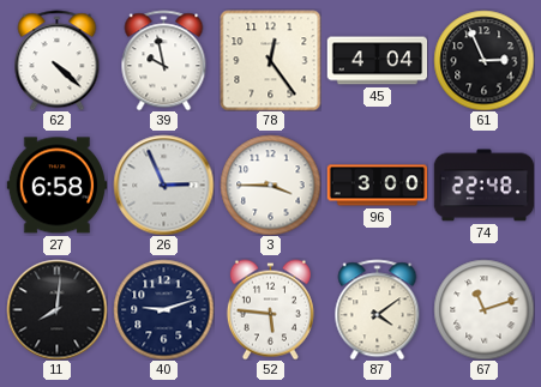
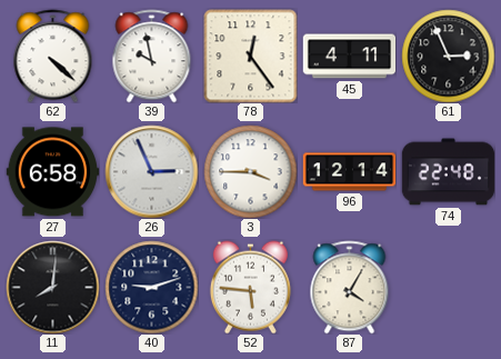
45: 4:04 -> 4:11
96: 3:00 -> 12:14
87: 4:09 -> 4:05
67: 11:12 -> none
